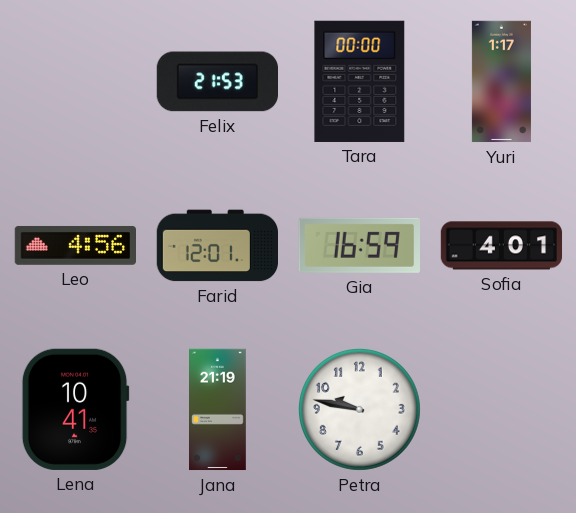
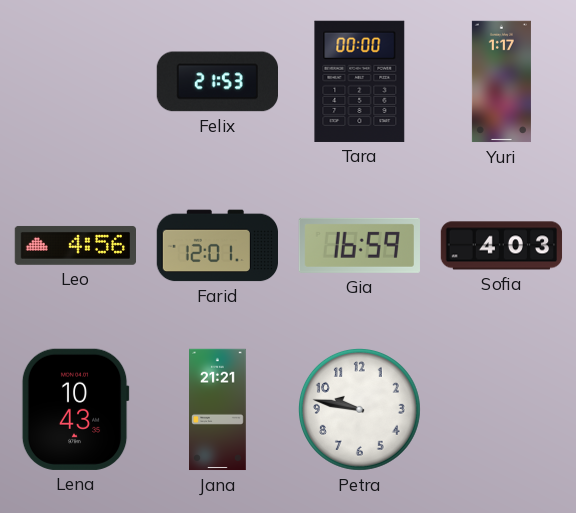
Sofia: 4:01 -> 4:03
Lena: 10:41 -> 10:43
Jana: 21:19 -> 21:21
